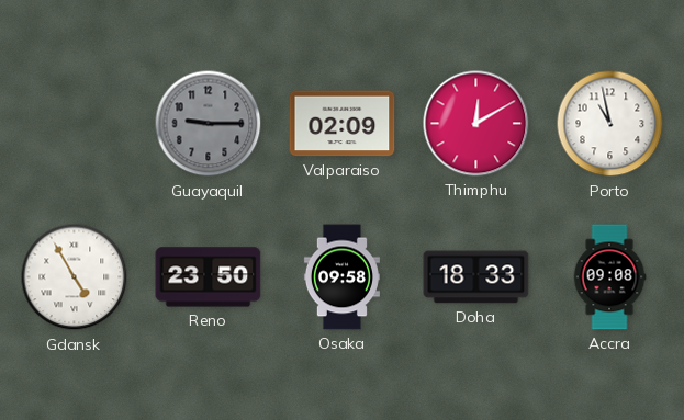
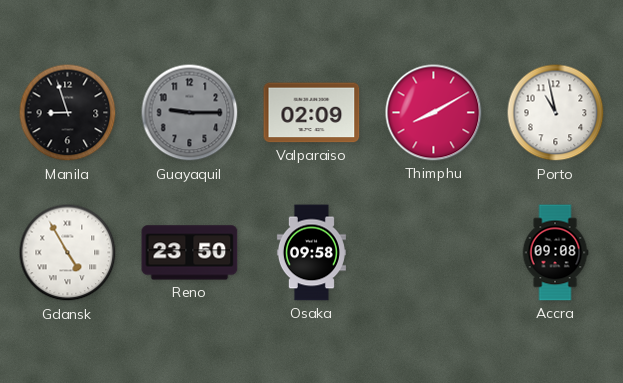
Manila: none -> 8:57
Thimphu: 12:10 -> 8:10
Doha: 18:33 -> none
